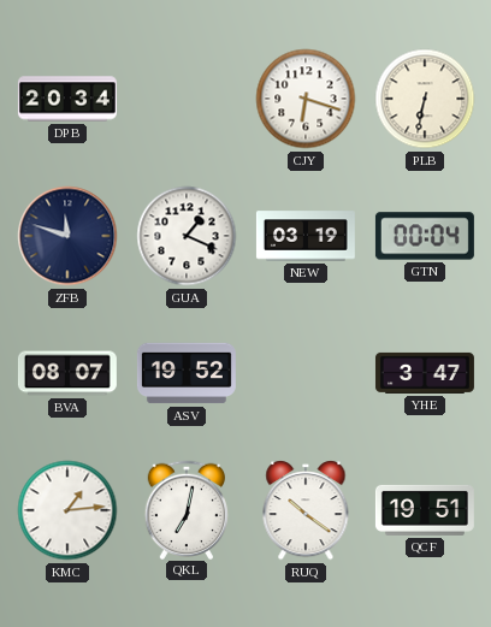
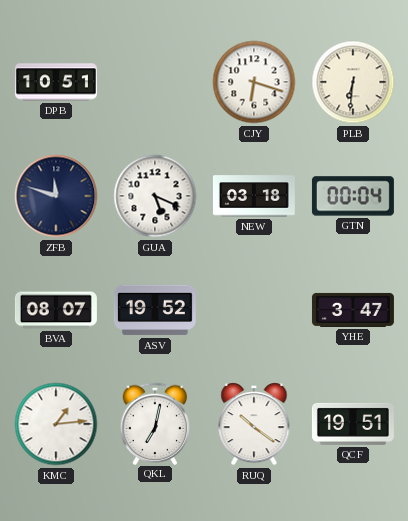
DPB: 20:34 -> 10:51
PLB: 6:32 -> 6:31
GUA: 1:19 -> 5:19
NEW: 03:19 -> 03:18
